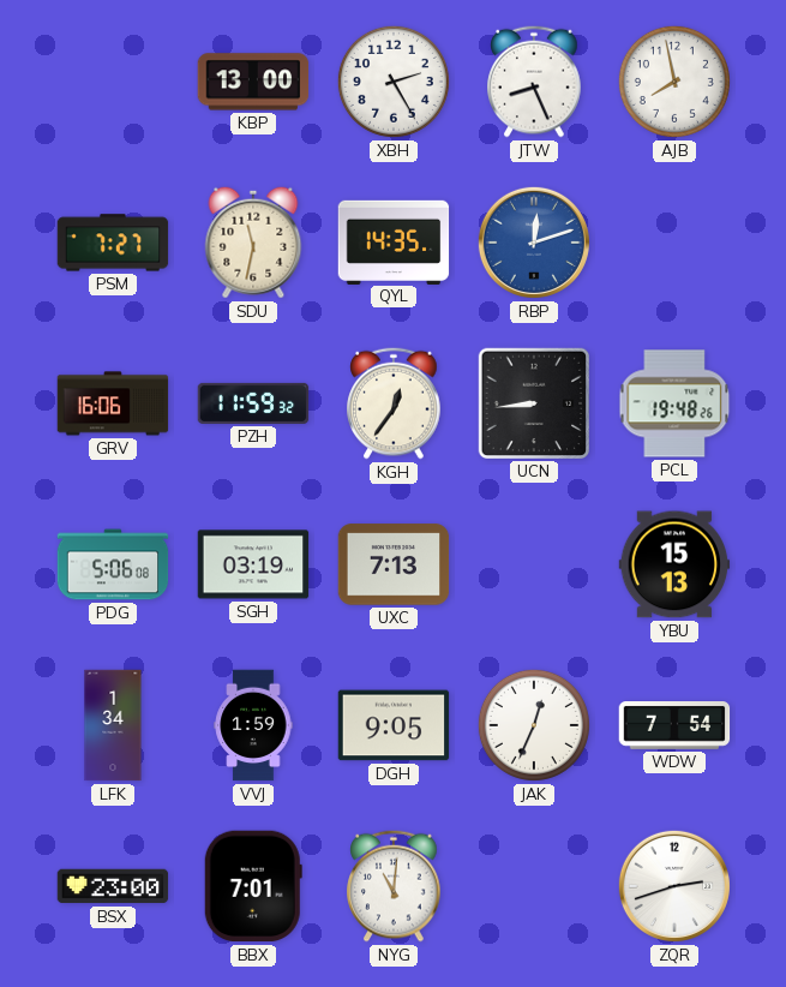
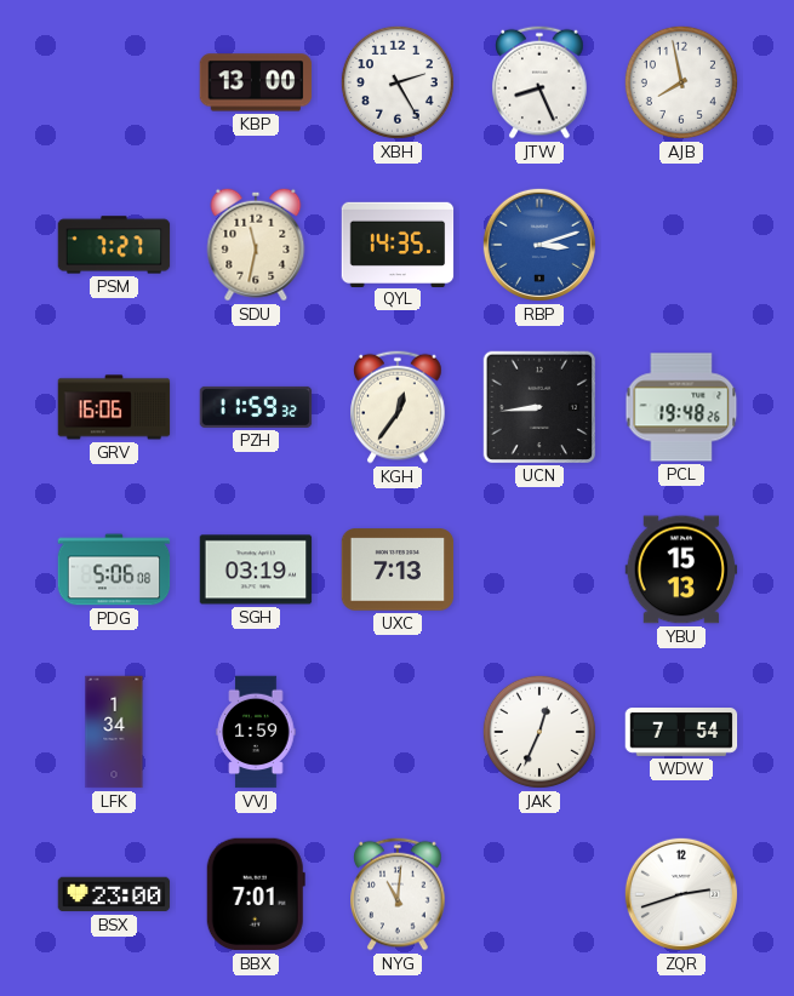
RBP: 12:12 -> 3:12
DGH: 9:05 -> none
